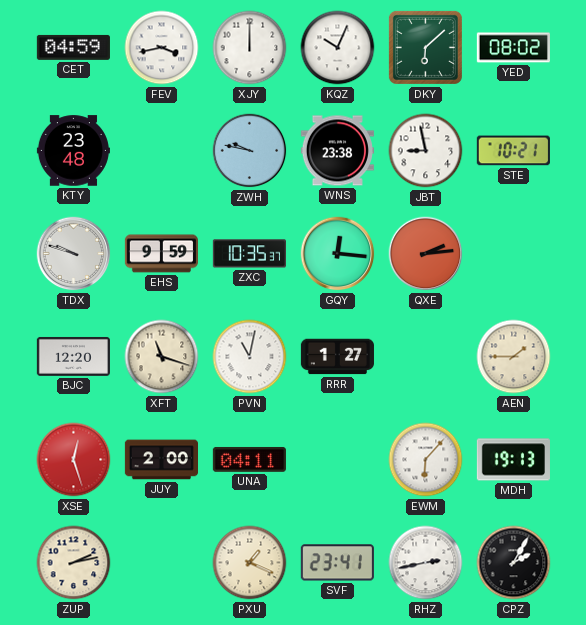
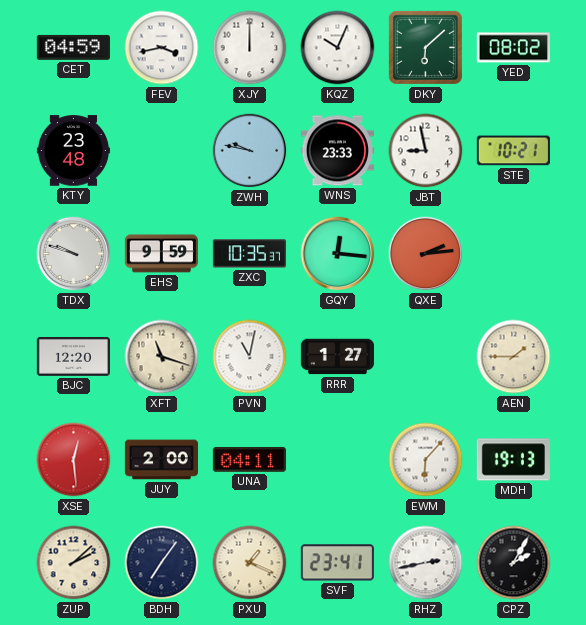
WNS: 23:38 -> 23:33
XSE: 12:27 -> 12:29
ZUP: 2:13 -> 2:08
BDH: none -> 7:06
